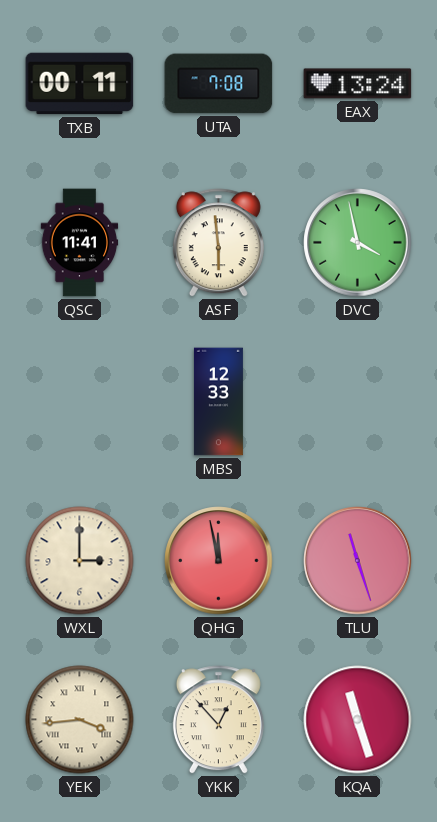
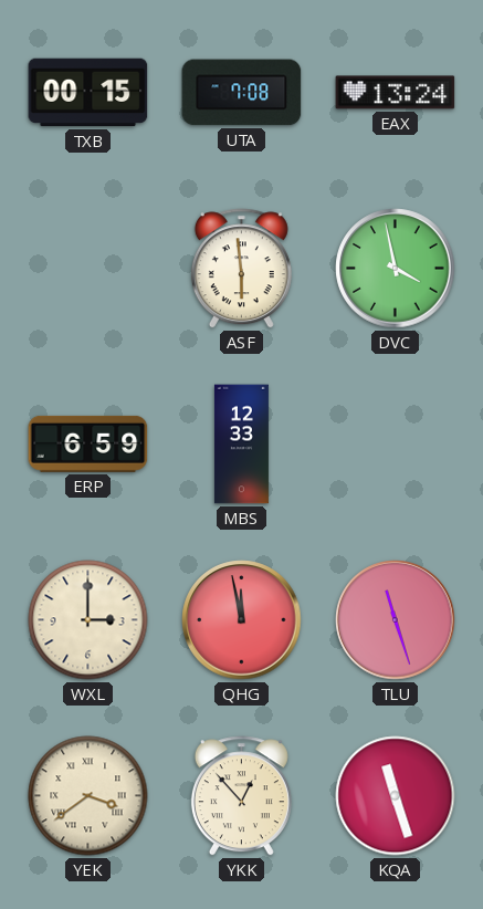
TXB: 00:11 -> 00:15
QSC: 11:41 -> none
ERP: none -> 6:59
YEK: 3:44 -> 3:39
